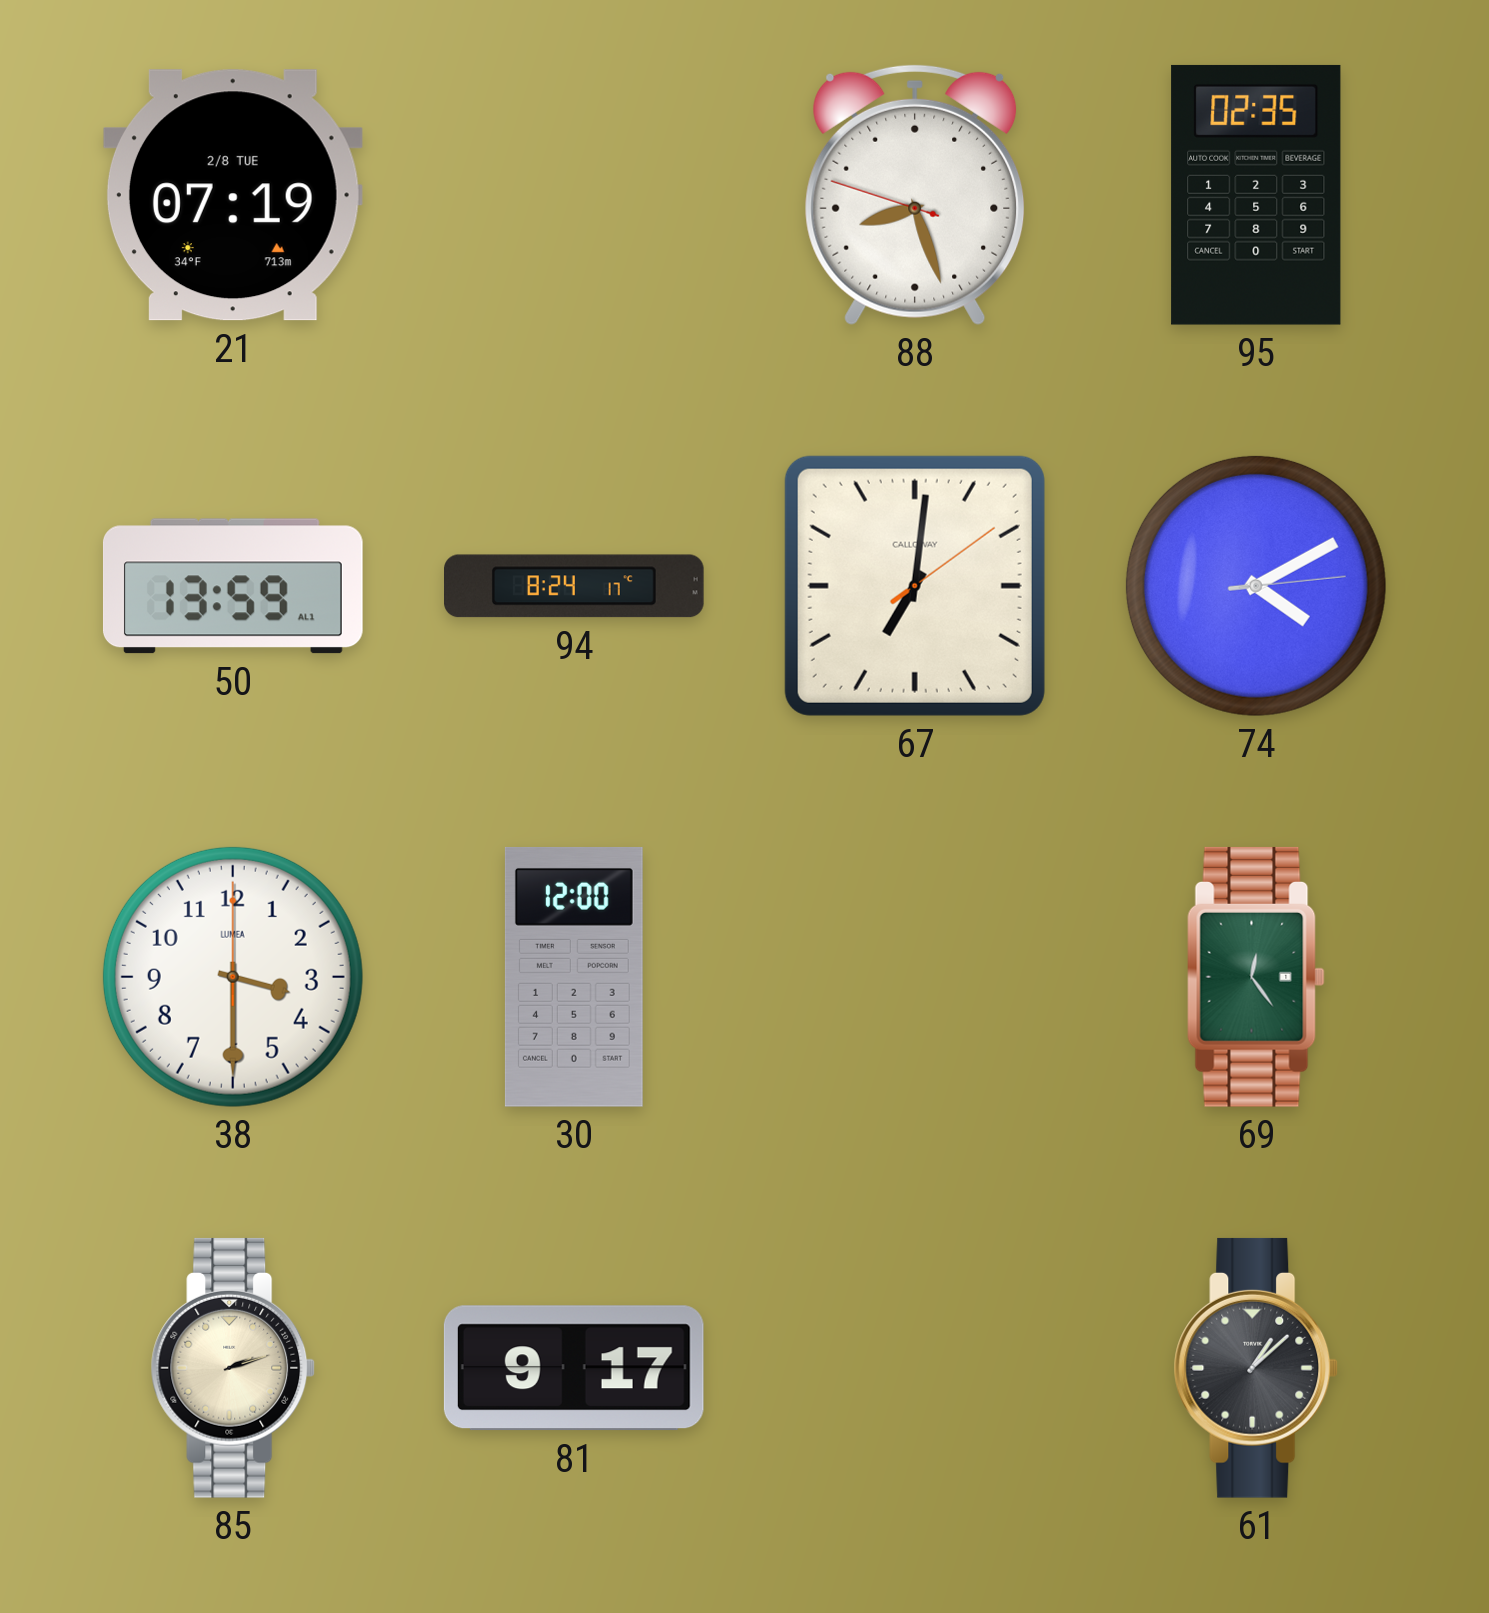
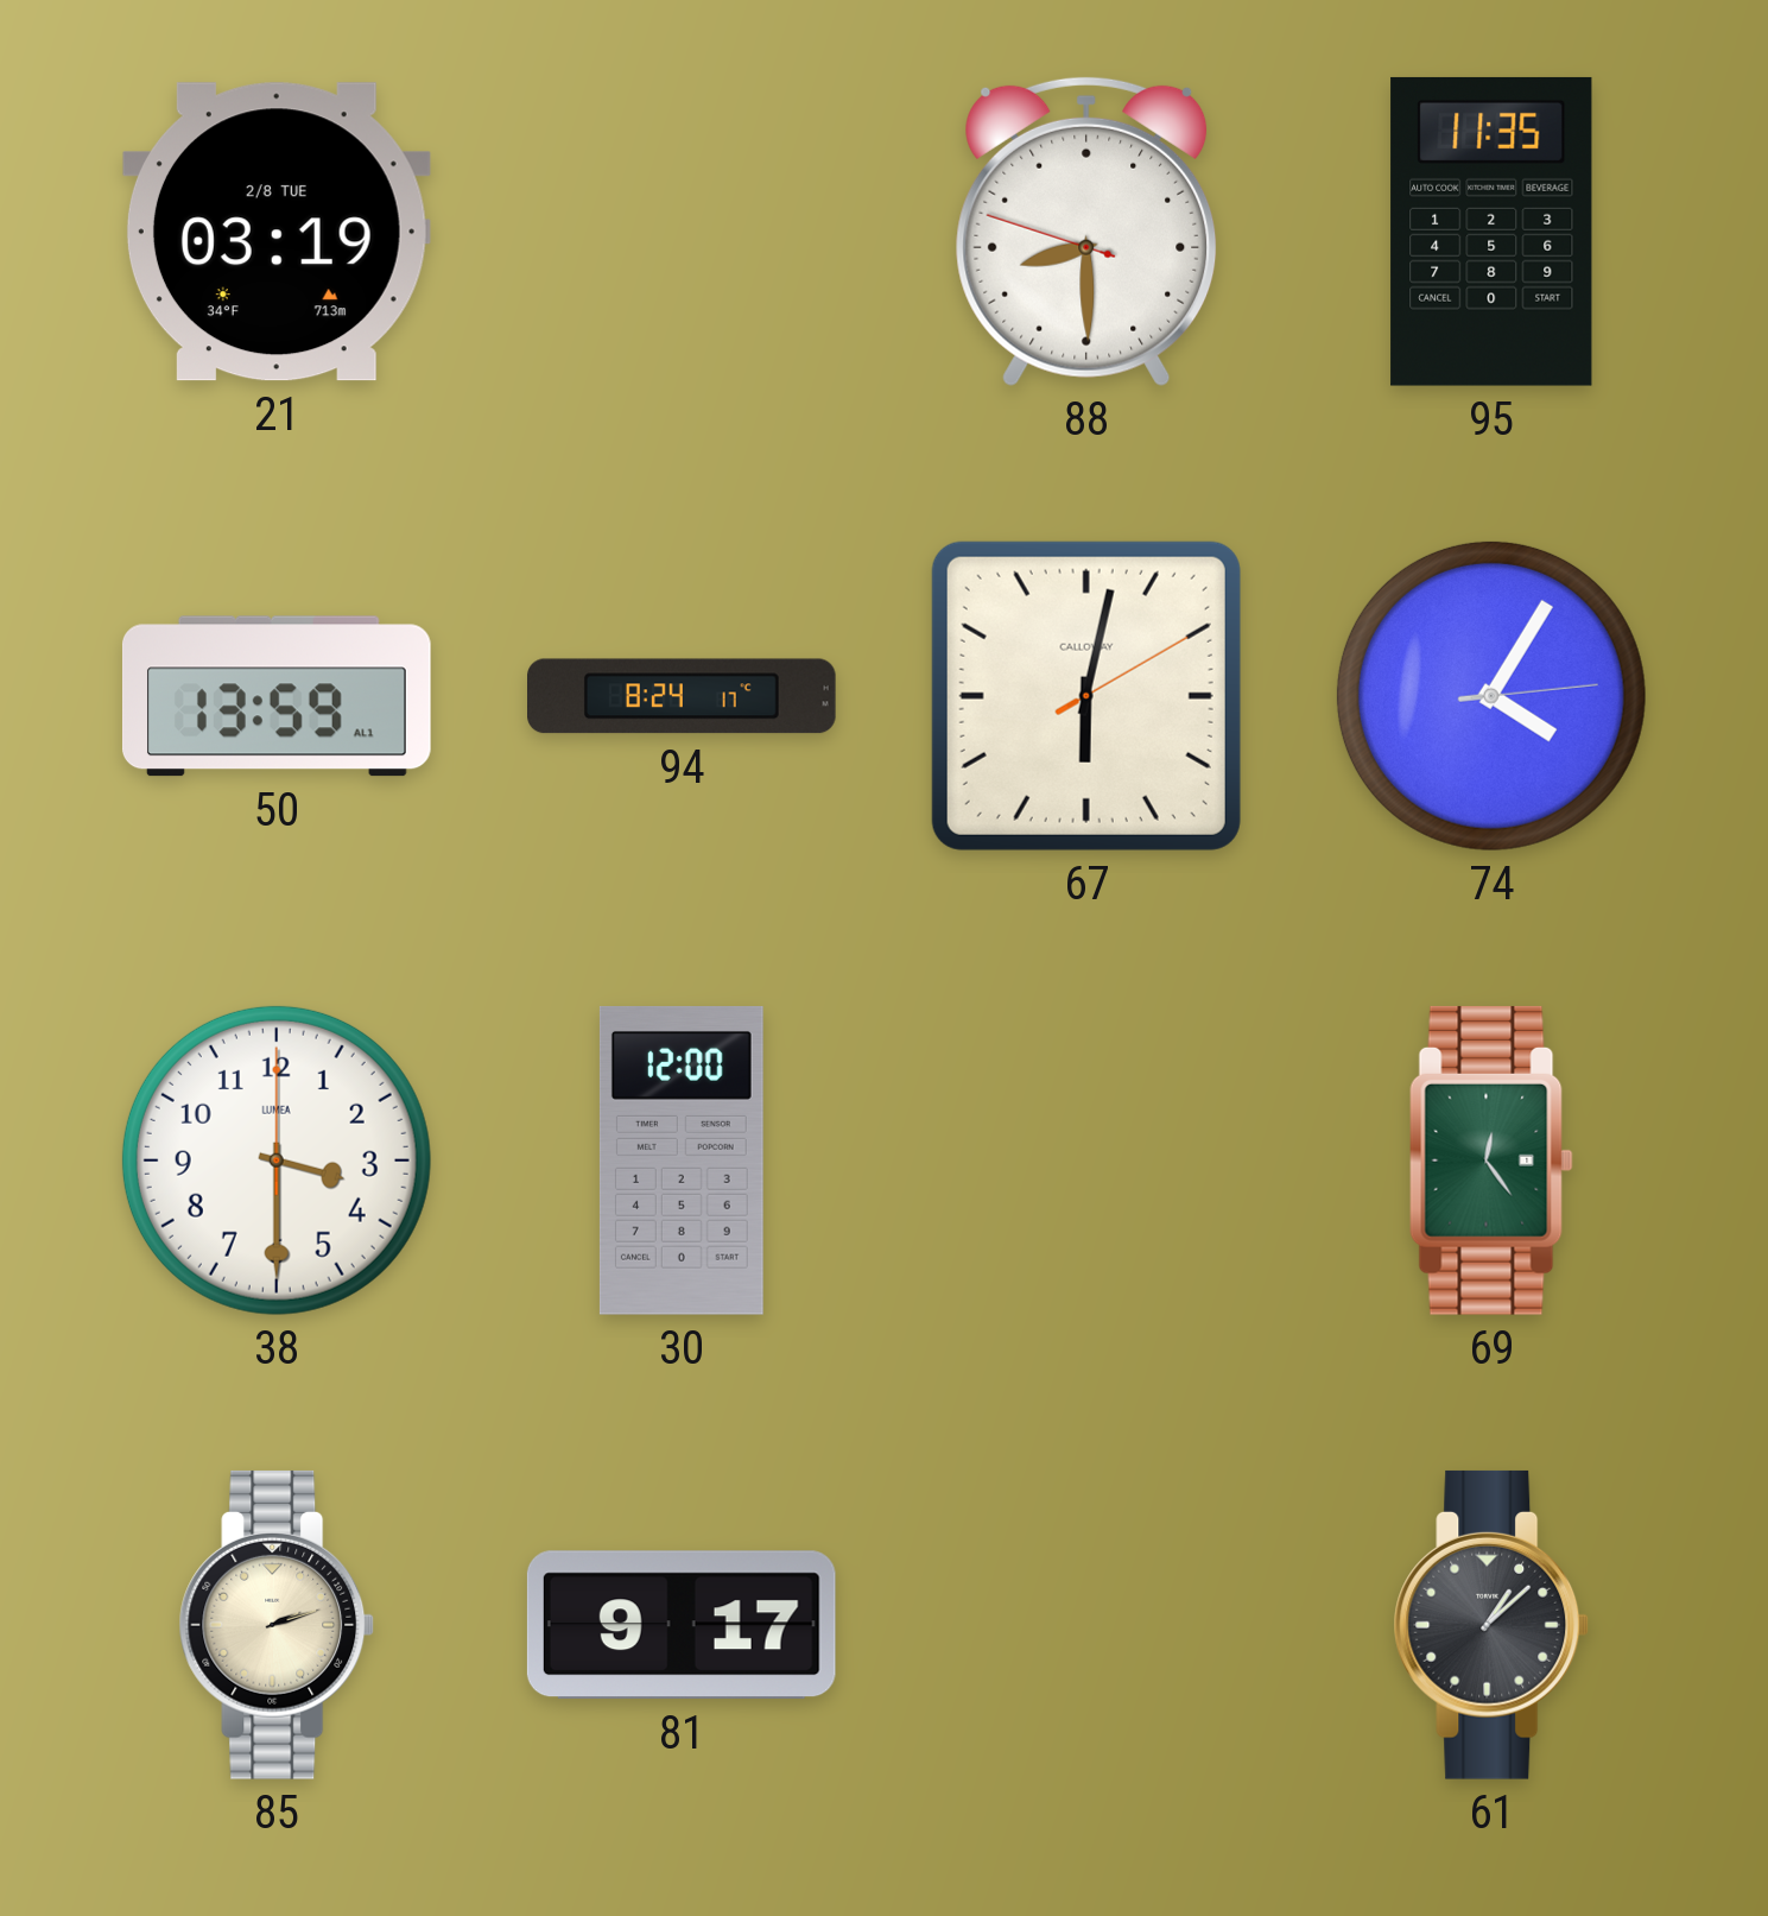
21: 07:19 -> 03:19
88: 8:26 -> 8:29
95: 02:35 -> 11:35
67: 7:01 -> 6:02
74: 4:10 -> 4:05
